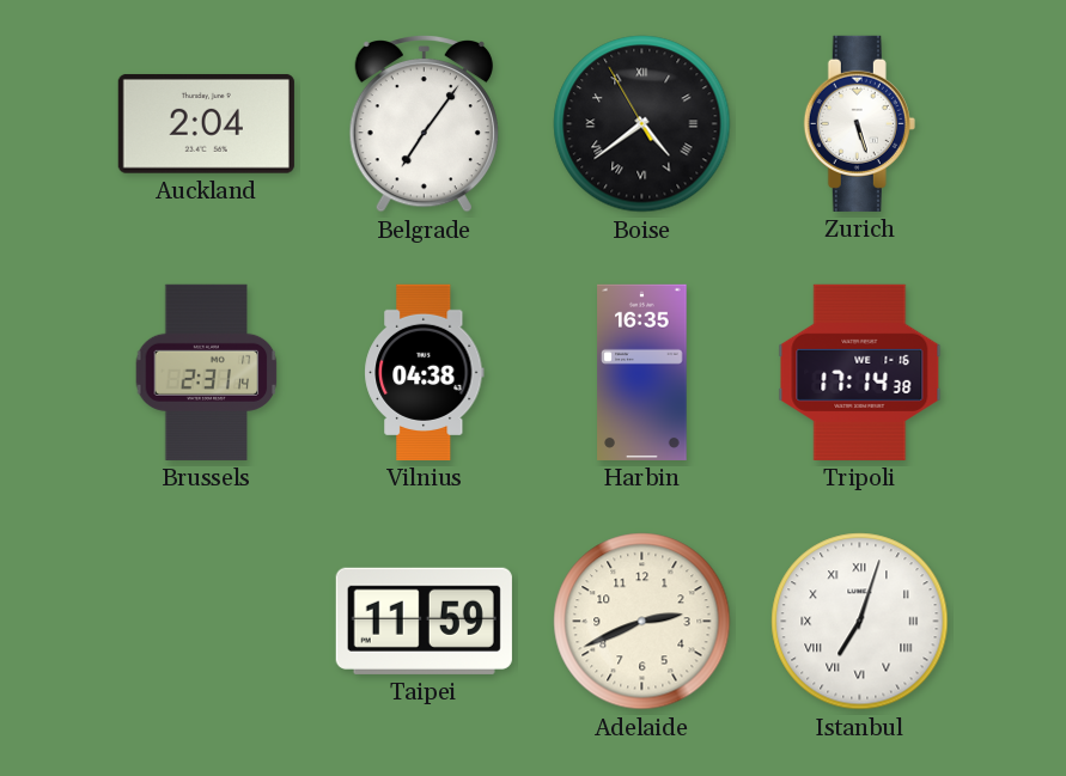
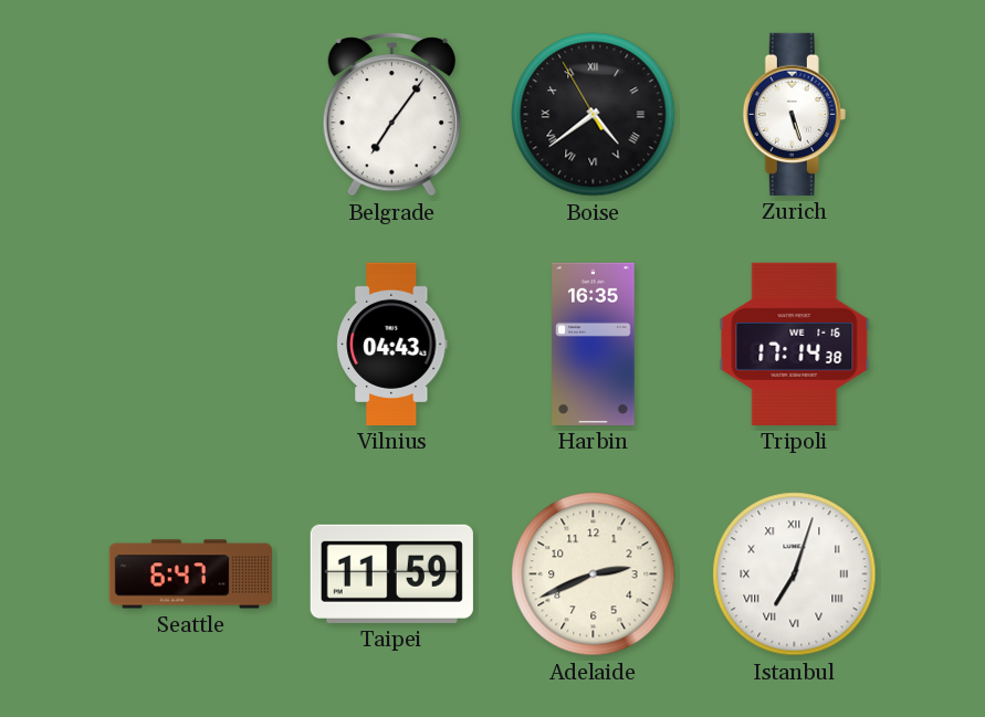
Auckland: 2:04 -> none
Brussels: 2:31 -> none
Vilnius: 04:38 -> 04:43
Seattle: none -> 6:47
